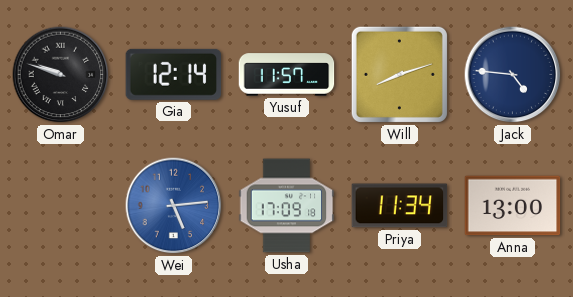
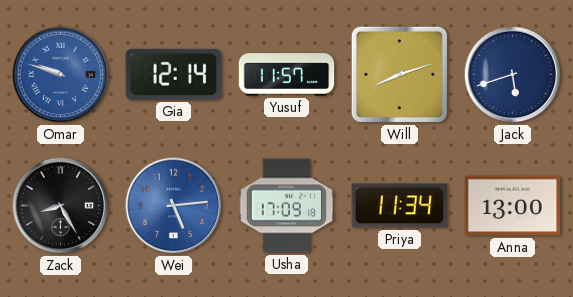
Omar dial: black -> blue
Jack: 4:46 -> 5:42
Zack: none -> 8:25
